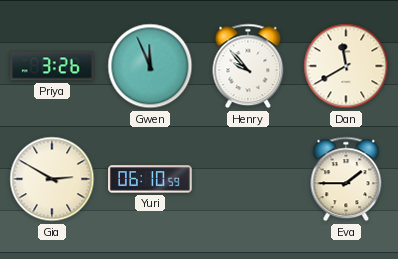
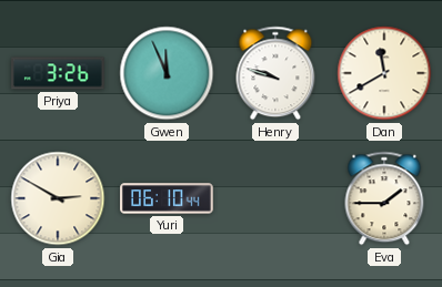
Henry: 9:53 -> 9:48
Yuri: 06:10:59 -> 06:10:44
